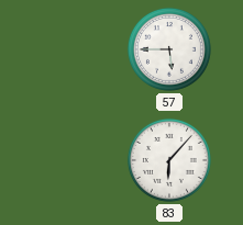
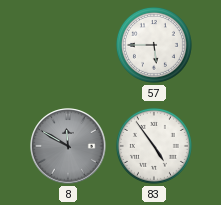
8: none -> 11:50
83: 6:07 -> 4:54
